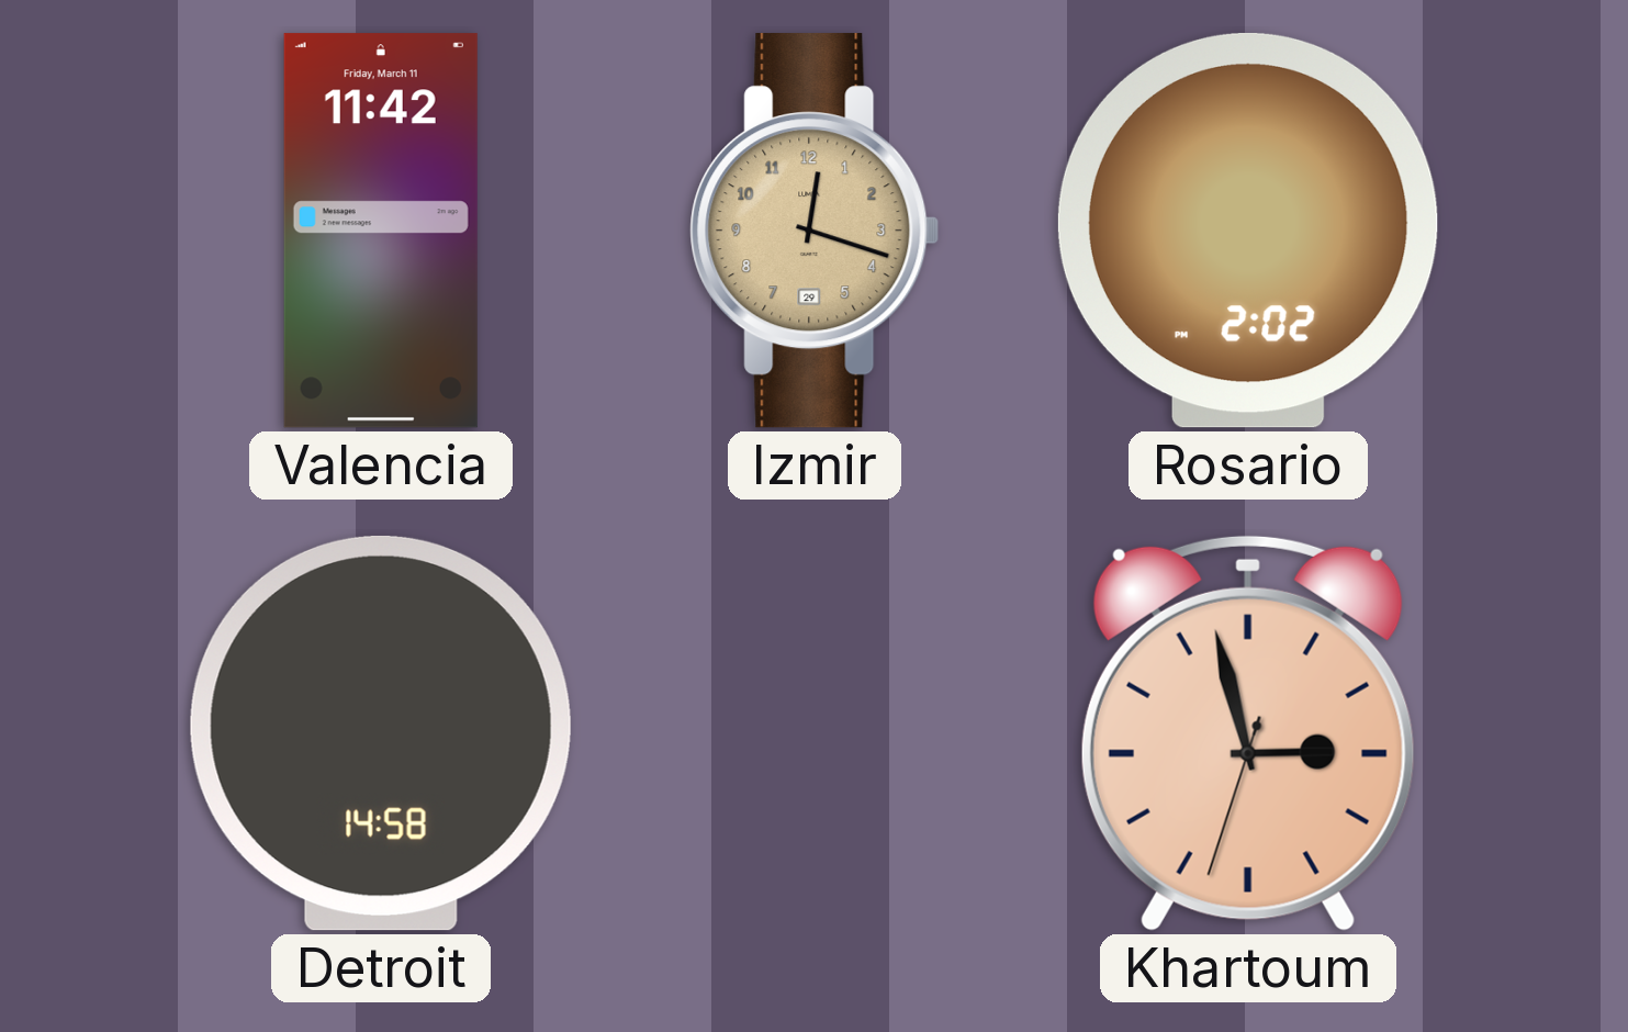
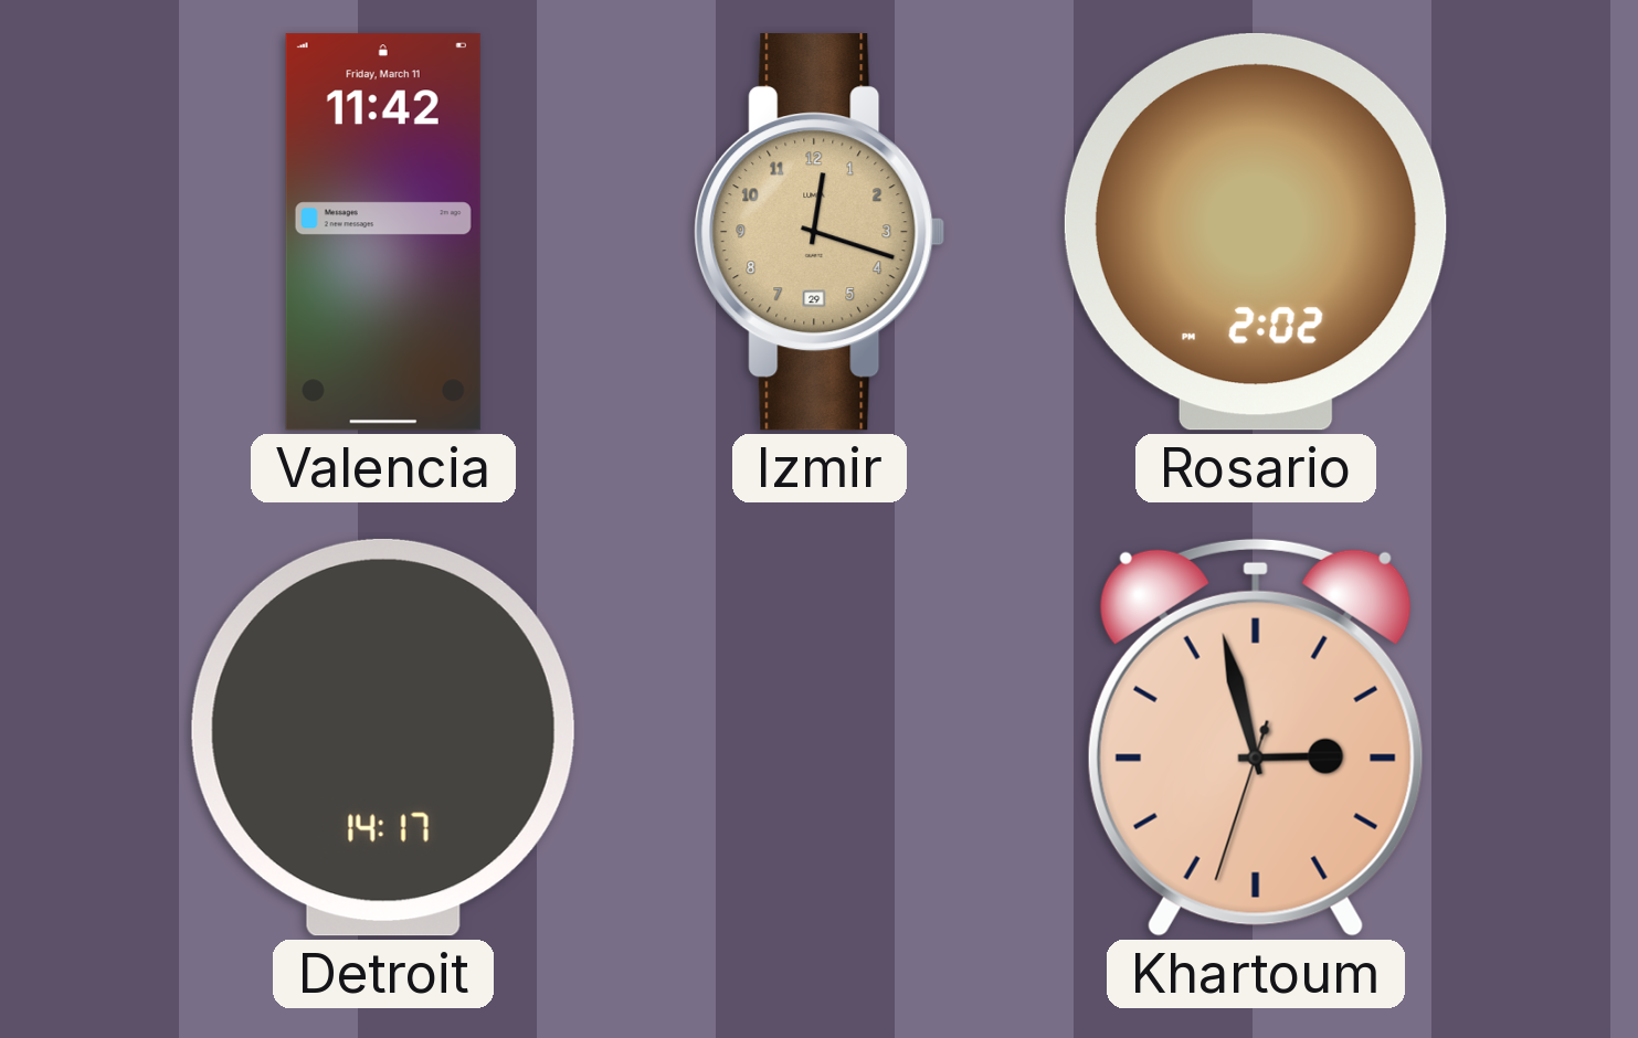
Detroit: 14:58 -> 14:17
